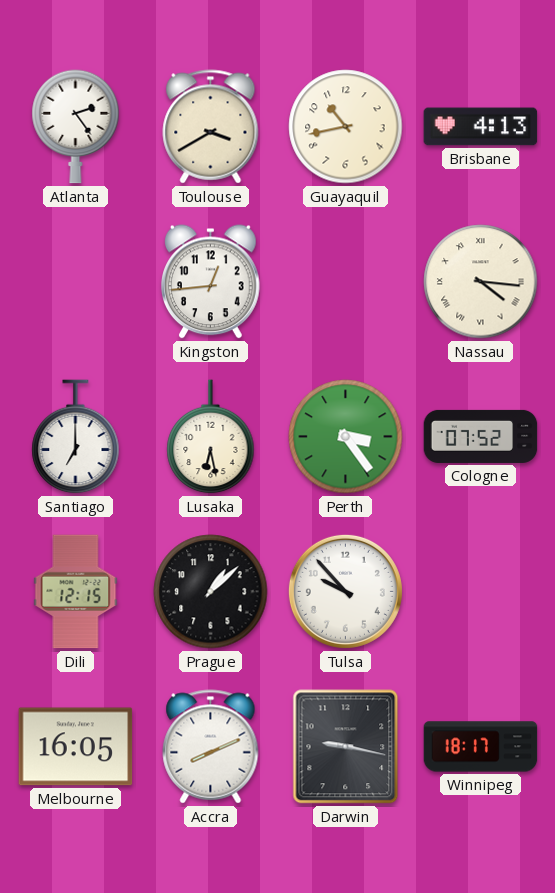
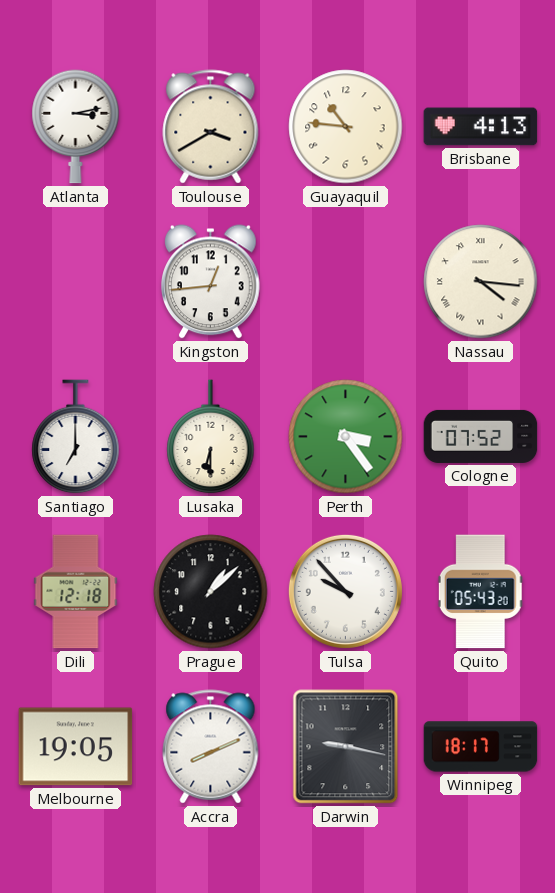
Atlanta: 2:24 -> 3:13
Guayaquil: 10:43 -> 10:46
Lusaka: 6:28 -> 6:30
Dili: 12:15 -> 12:18
Quito: none -> 05:43
Melbourne: 16:05 -> 19:05
